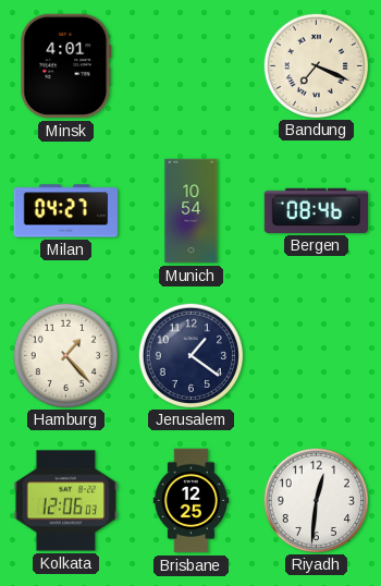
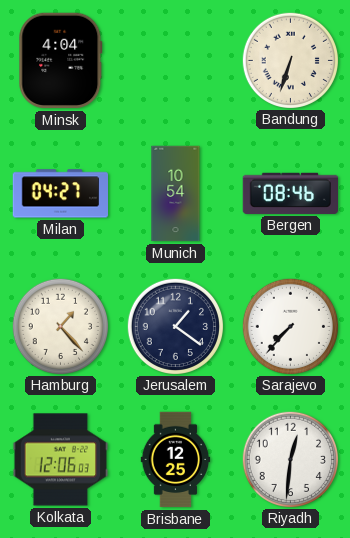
Minsk: 4:01 -> 4:04
Bandung: 7:19 -> 6:33
Sarajevo: none -> 7:37
